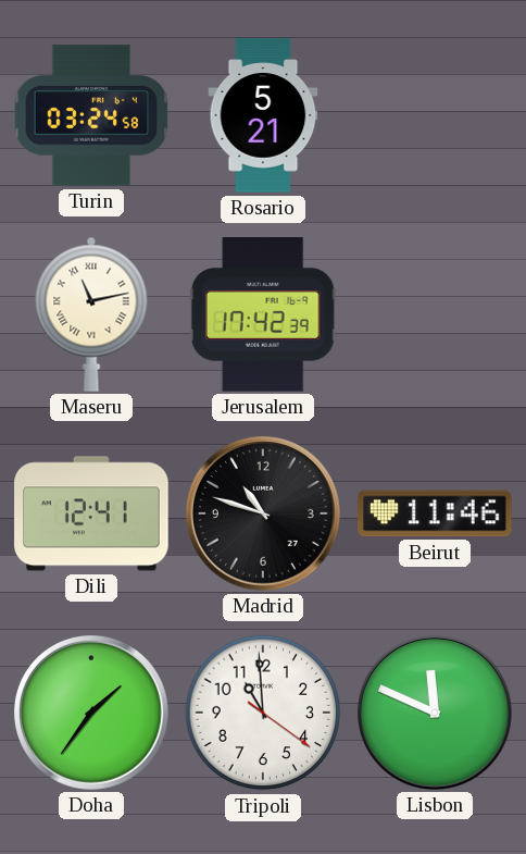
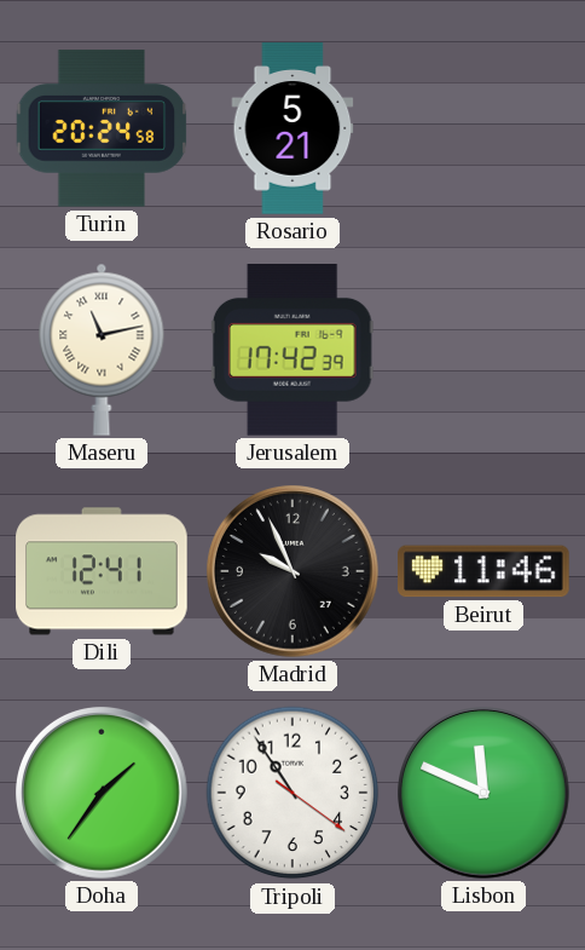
Turin: 03:24 -> 20:24
Madrid: 10:48 -> 9:56
Tripoli: 10:59 -> 10:54
